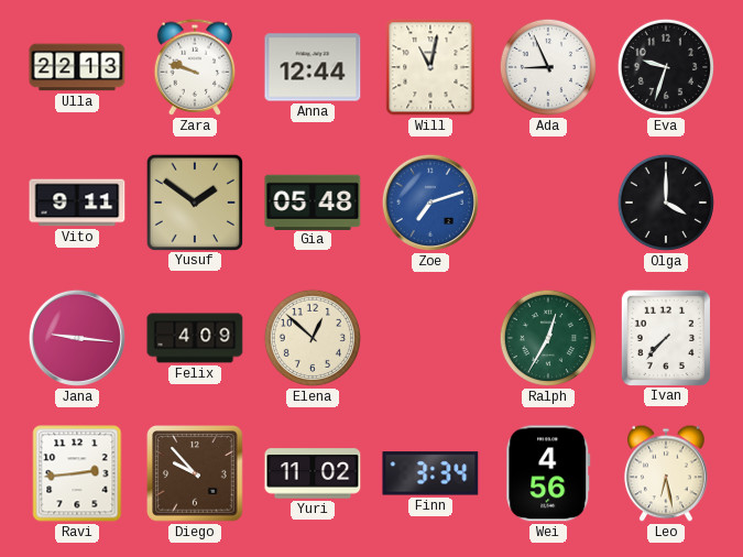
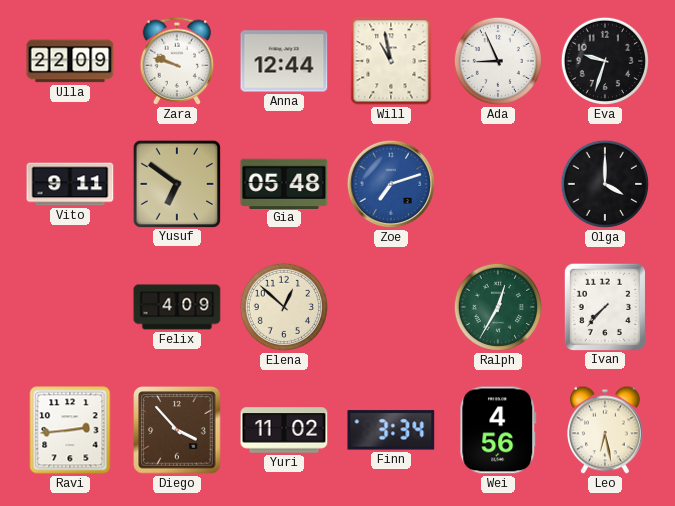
Ulla: 22:13 -> 22:09
Will: 11:02 -> 10:58
Yusuf: 1:51 -> 6:51
Jana: 9:16 -> none
Diego: 9:53 -> 3:53
